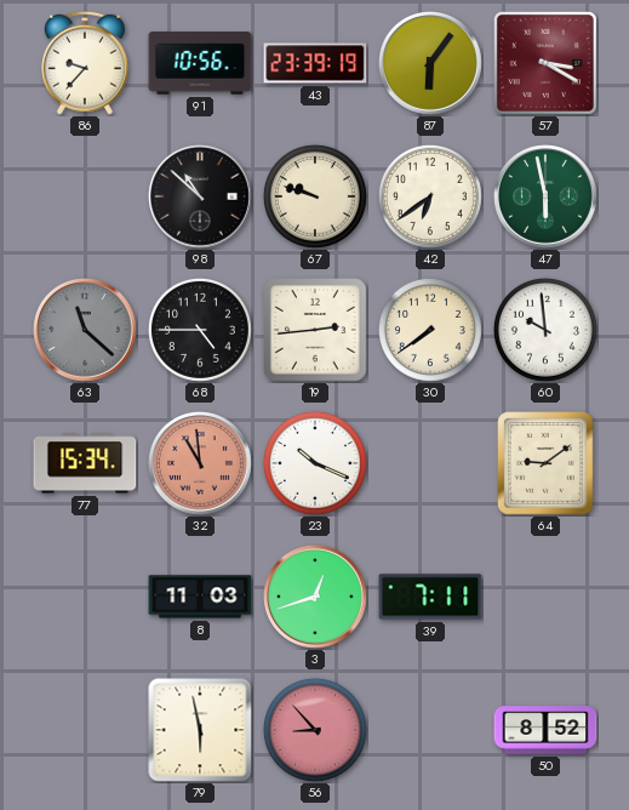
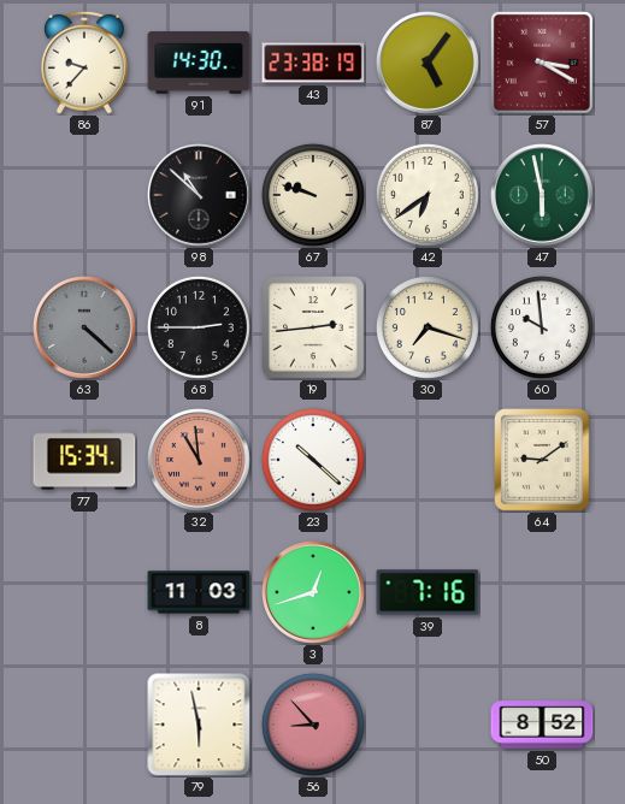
91: 10:56 -> 14:30
43: 23:39 -> 23:38
87: 6:06 -> 5:06
63: 11:22 -> 4:22
68: 4:45 -> 2:45
30: 7:39 -> 7:18
23: 10:19 -> 10:22
39: 7:11 -> 7:16
